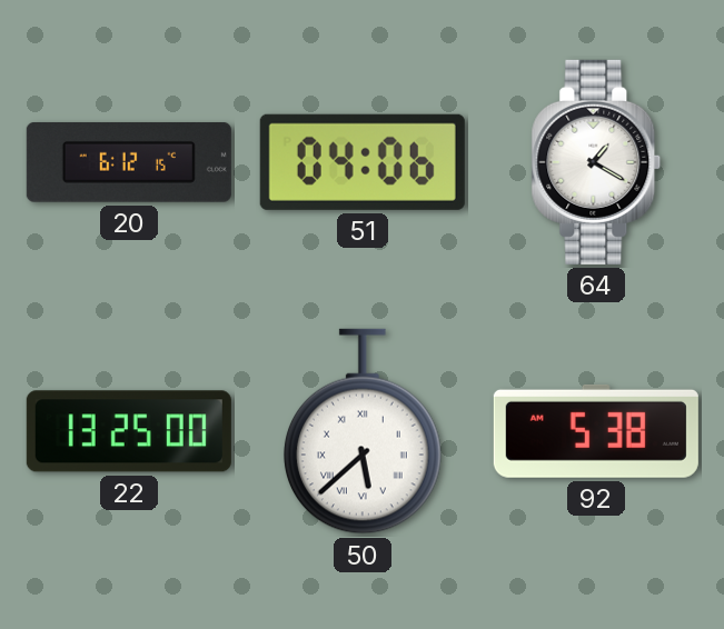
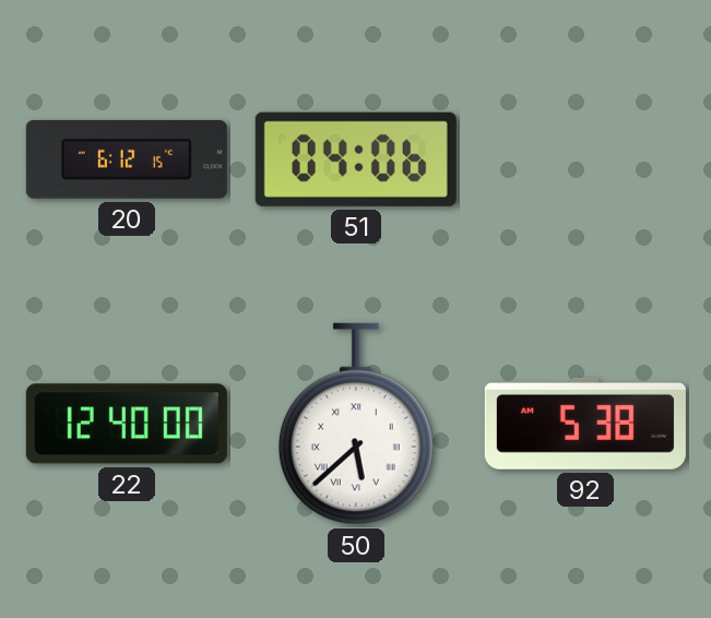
64: 1:20 -> none
22: 13:25 -> 12:40
